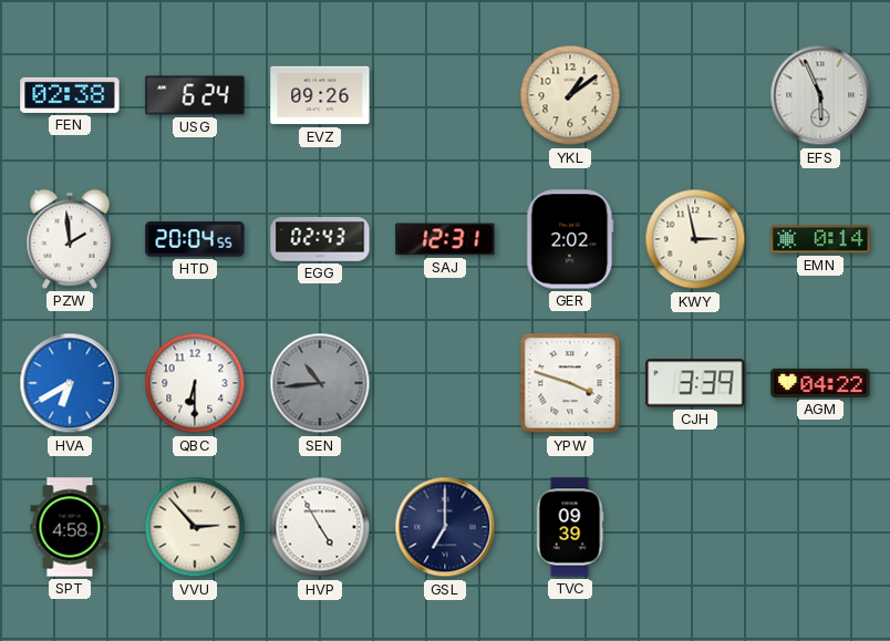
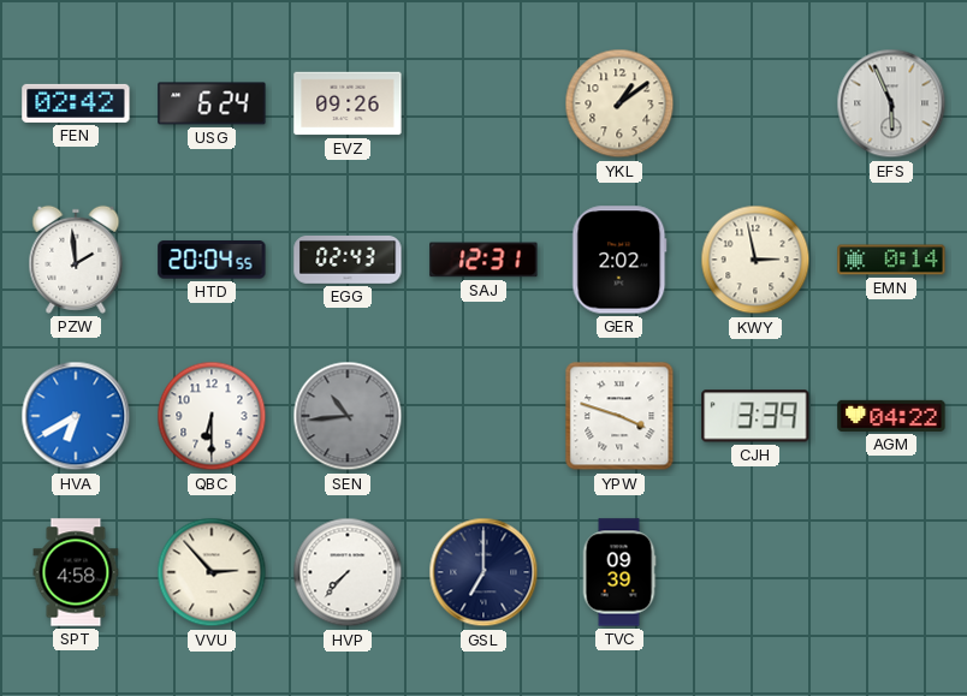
FEN: 02:38 -> 02:42
HVP: 4:55 -> 7:37
